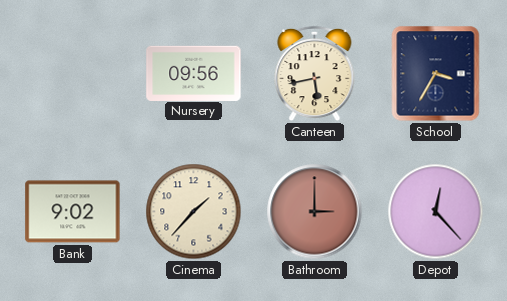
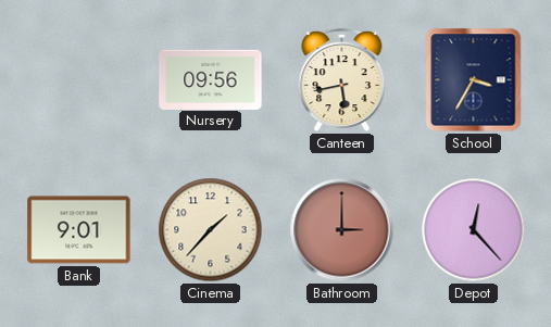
Bank: 9:02 -> 9:01
